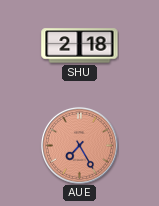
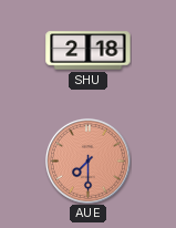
AUE: 7:25 -> 7:30
